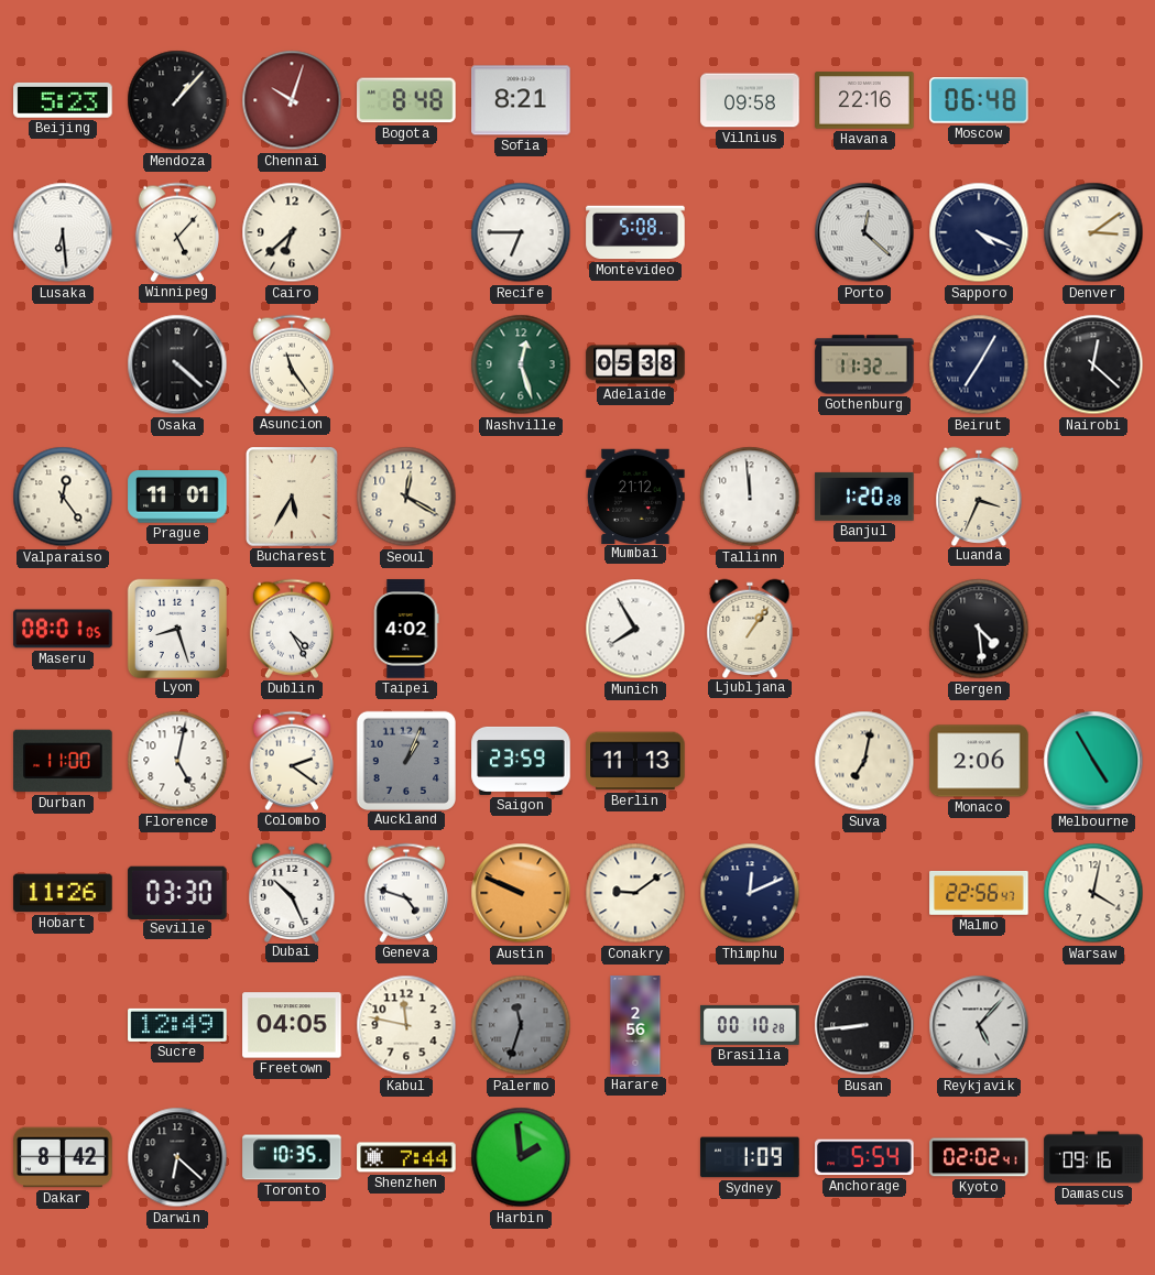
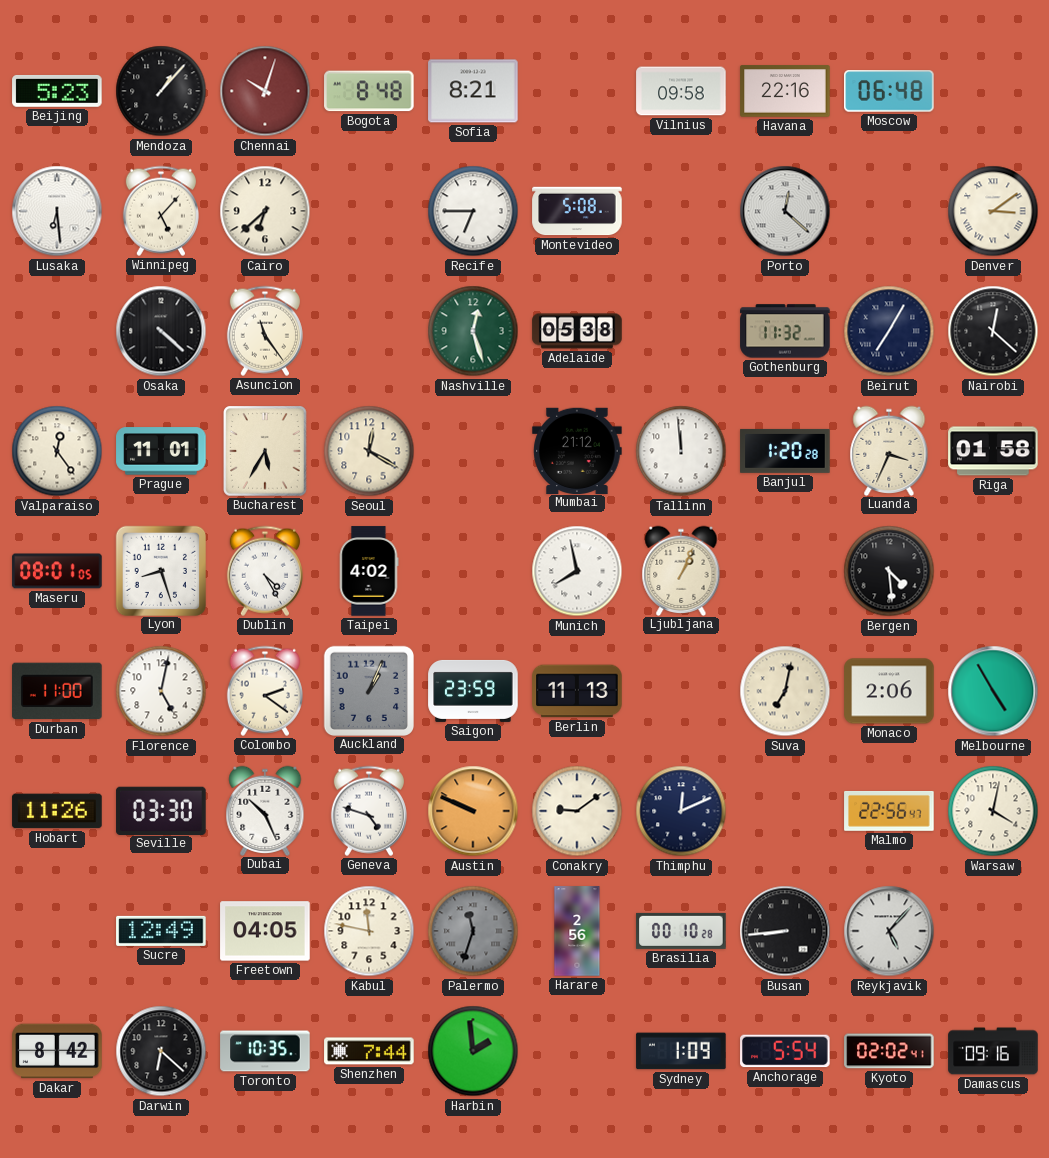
Sapporo: 4:19 -> none
Riga: none -> 01:58
Munich: 7:55 -> 7:58
Ljubljana: 1:06 -> 1:04
